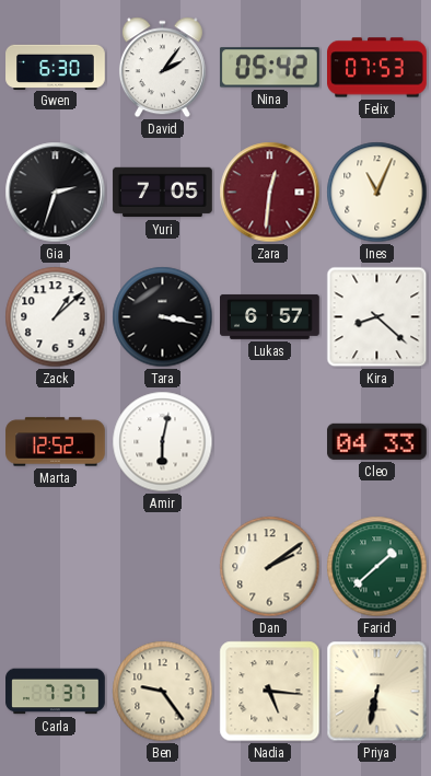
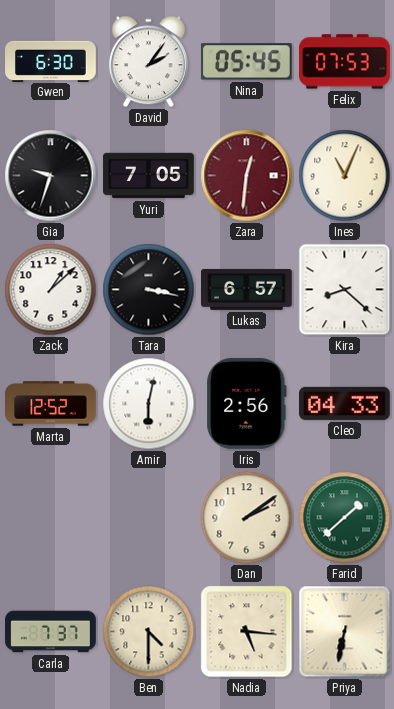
Nina: 05:42 -> 05:45
Gia: 2:33 -> 9:33
Iris: none -> 2:56
Ben: 9:24 -> 4:30
